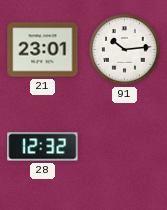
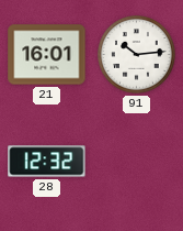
21: 23:01 -> 16:01
